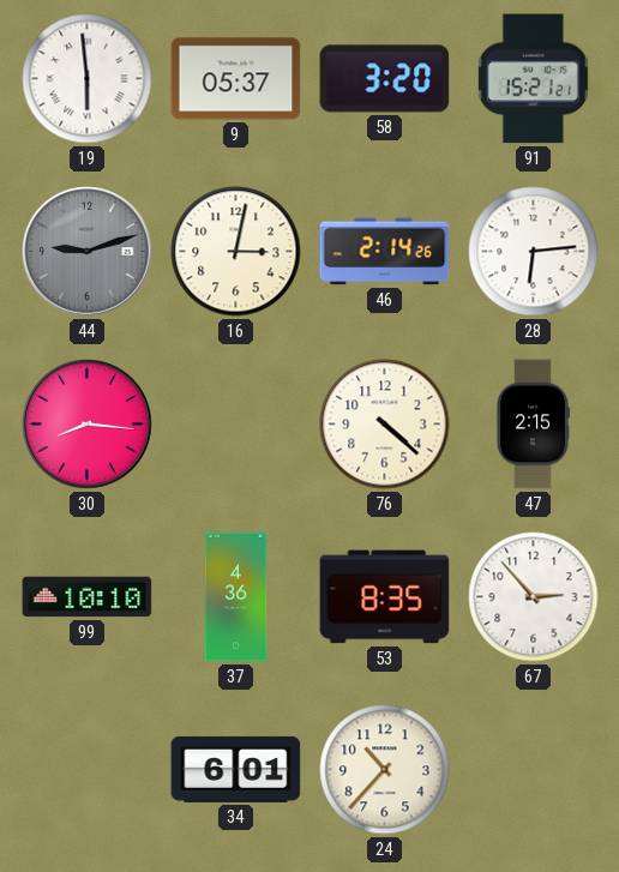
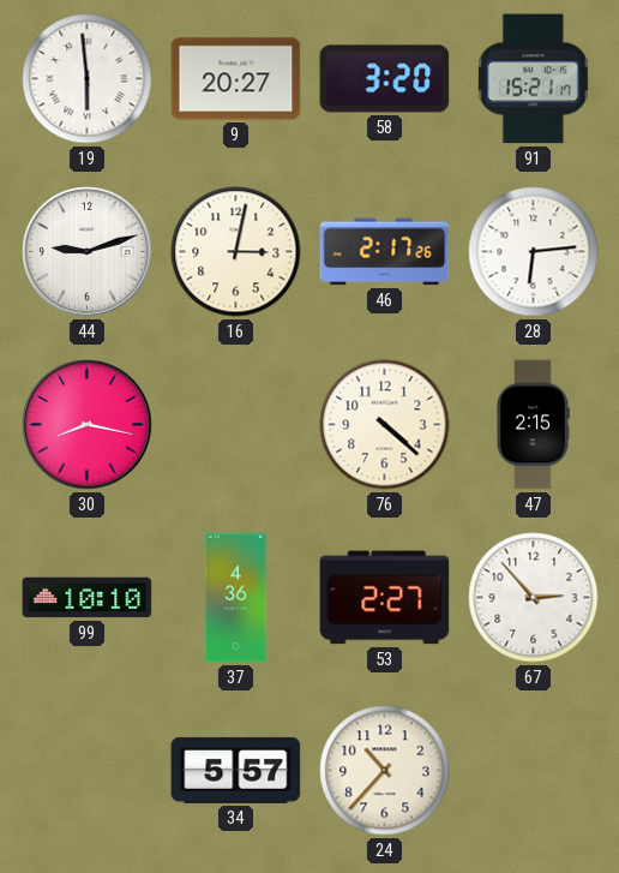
9: 05:37 -> 20:27
91: 15:21:21 -> 15:21:17
44 dial: grey -> white
46: 2:14 -> 2:17
30: 8:16 -> 8:17
53: 8:35 -> 2:27
34: 6:01 -> 5:57
